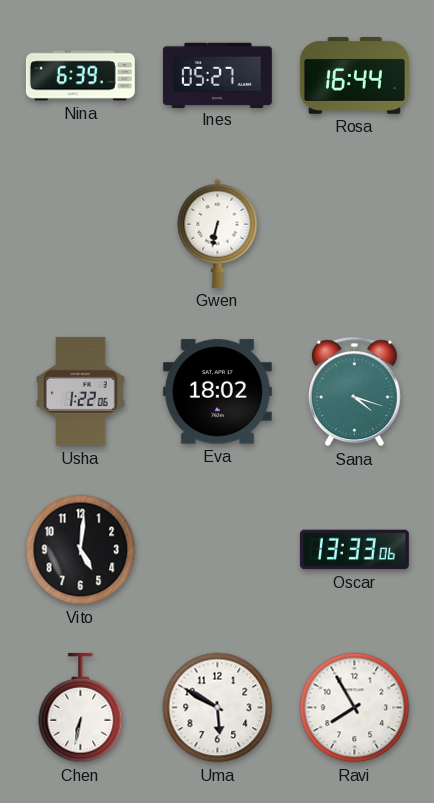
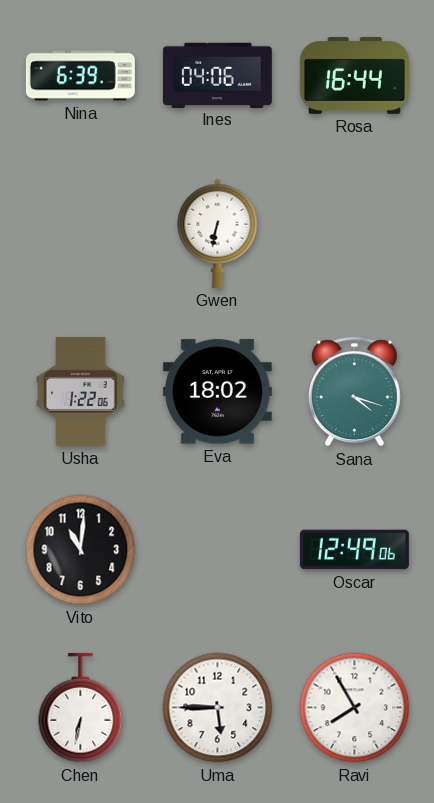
Ines: 05:27 -> 04:06
Vito: 5:01 -> 11:01
Oscar: 13:33 -> 12:49
Uma: 5:50 -> 5:45
